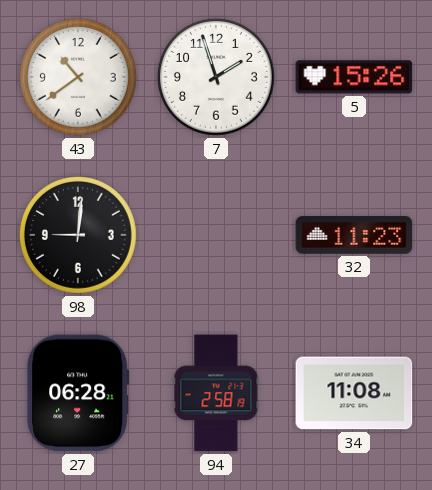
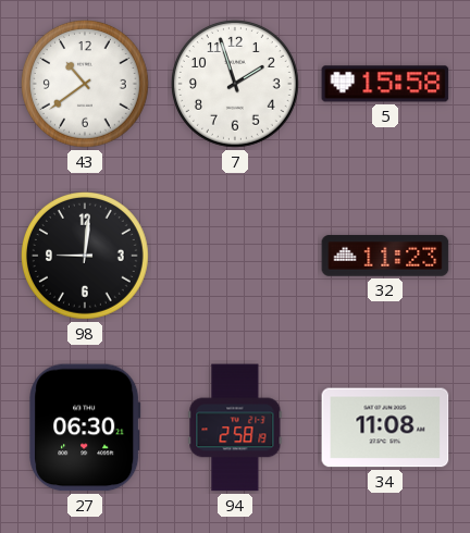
5: 15:26 -> 15:58
27: 06:28 -> 06:30
